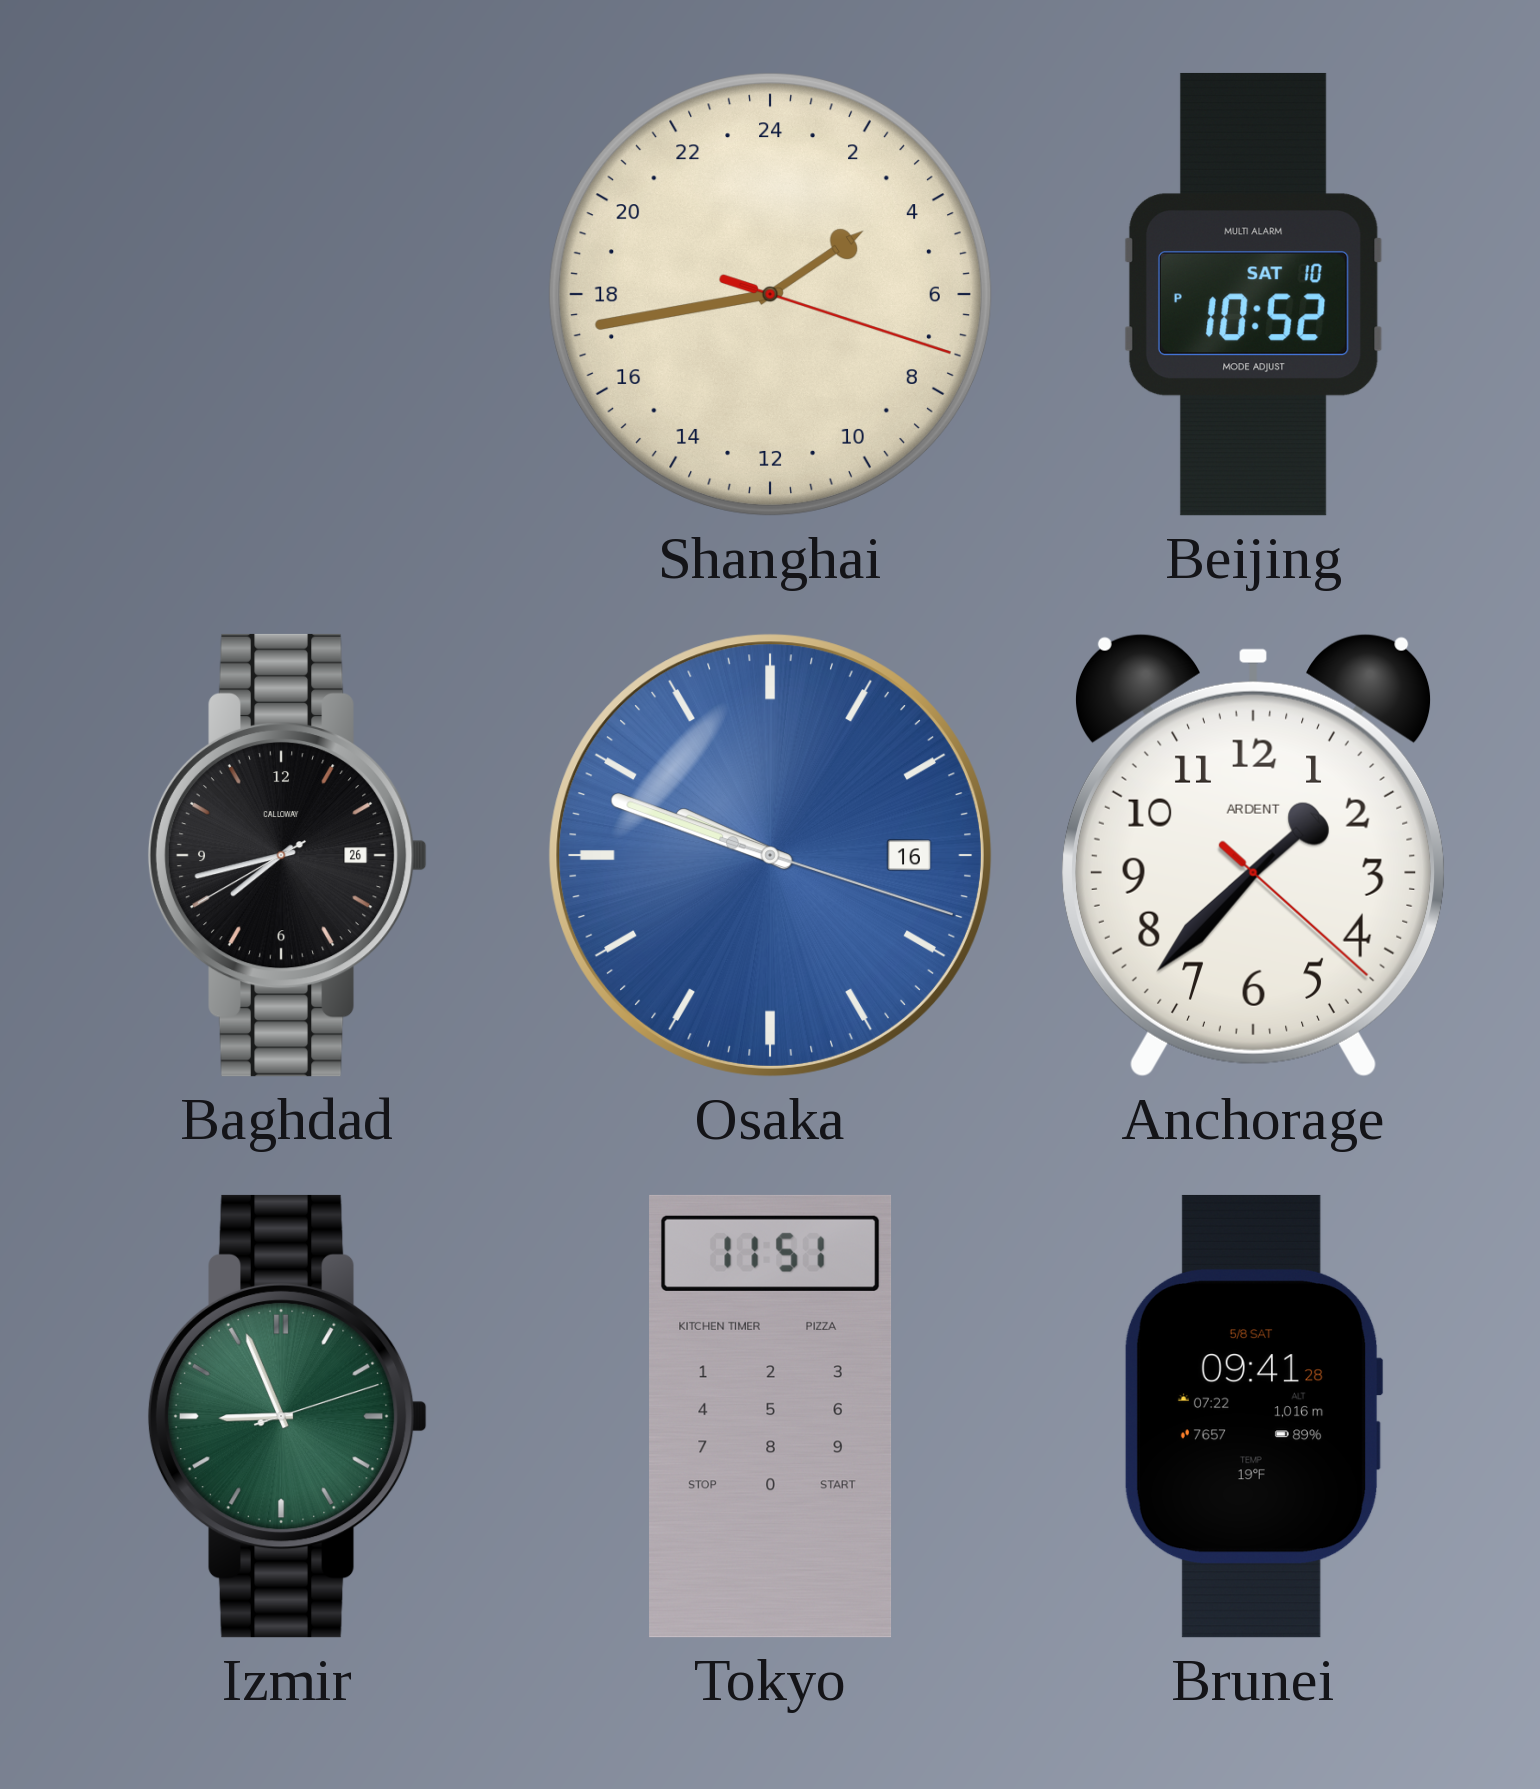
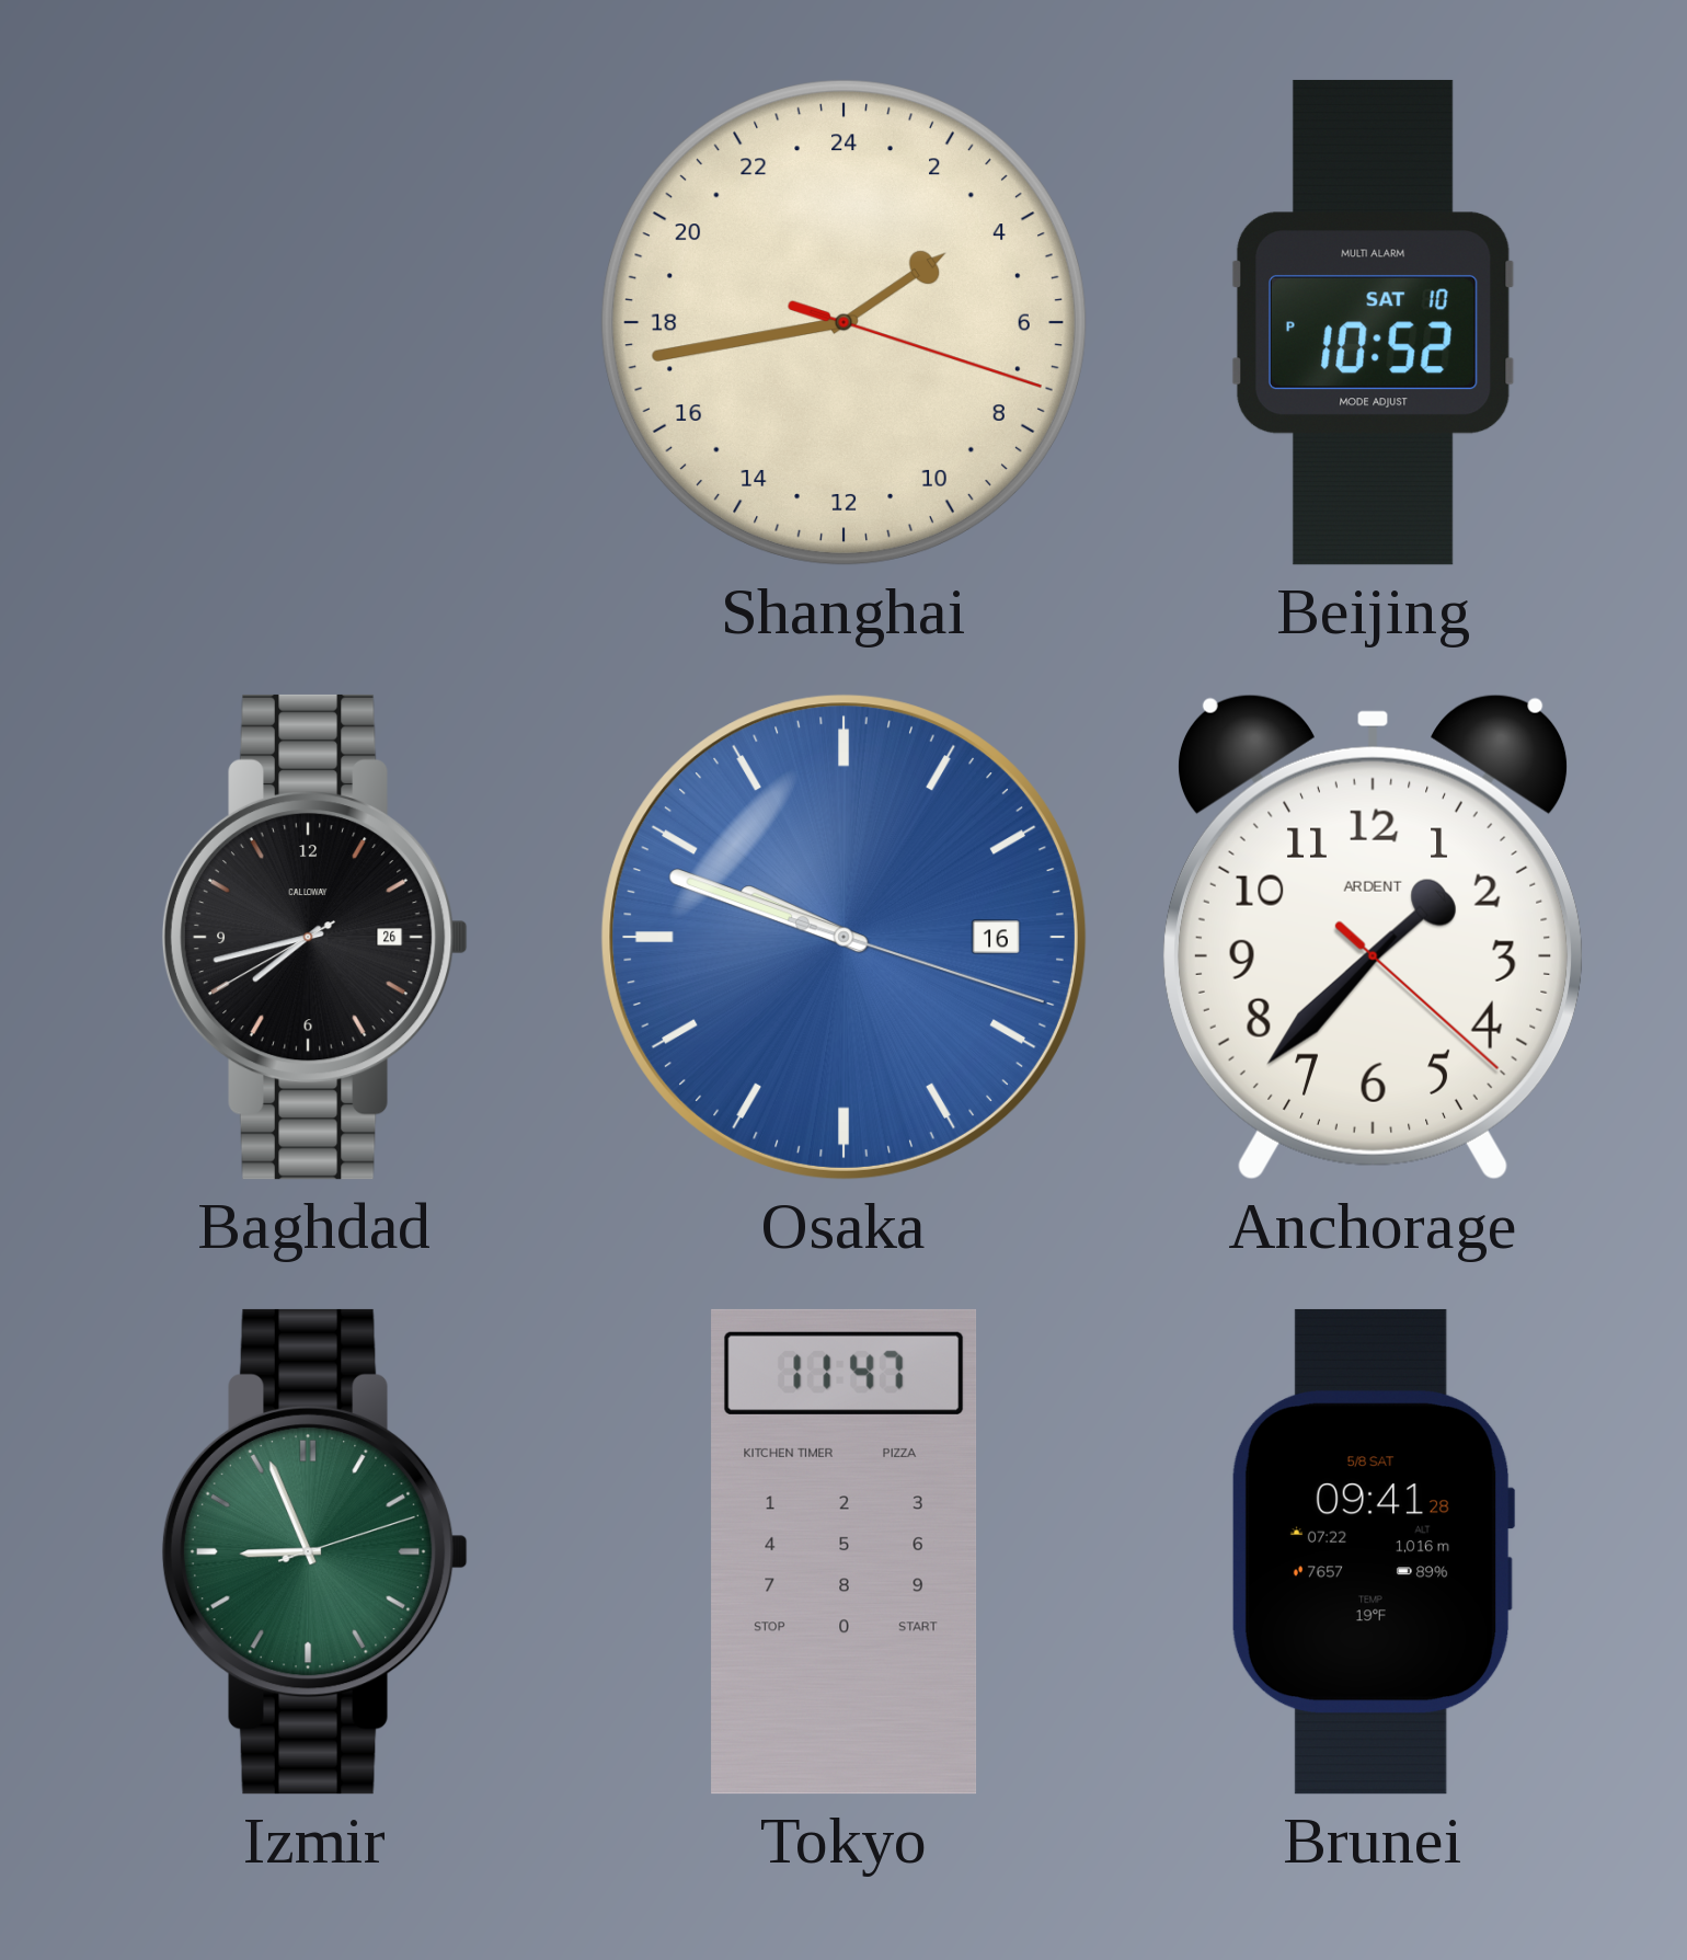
Tokyo: 11:51 -> 11:47
